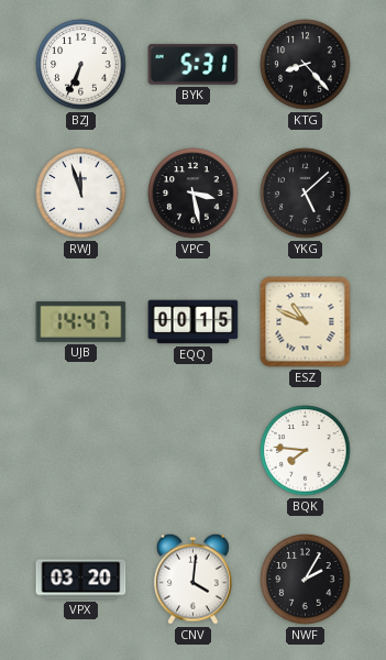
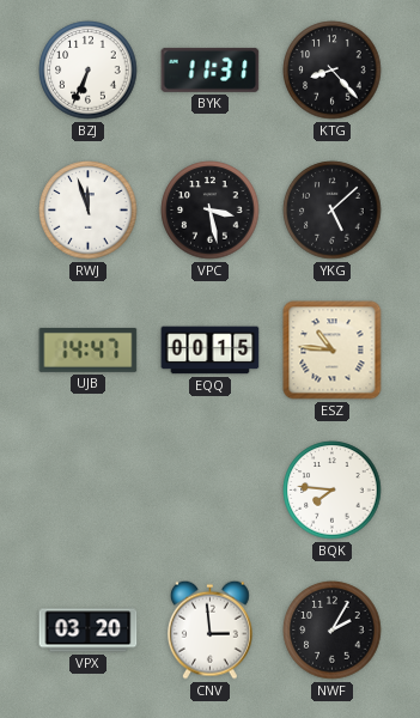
BYK: 5:31 -> 11:31
ESZ: 10:49 -> 10:46
CNV: 4:01 -> 2:59
